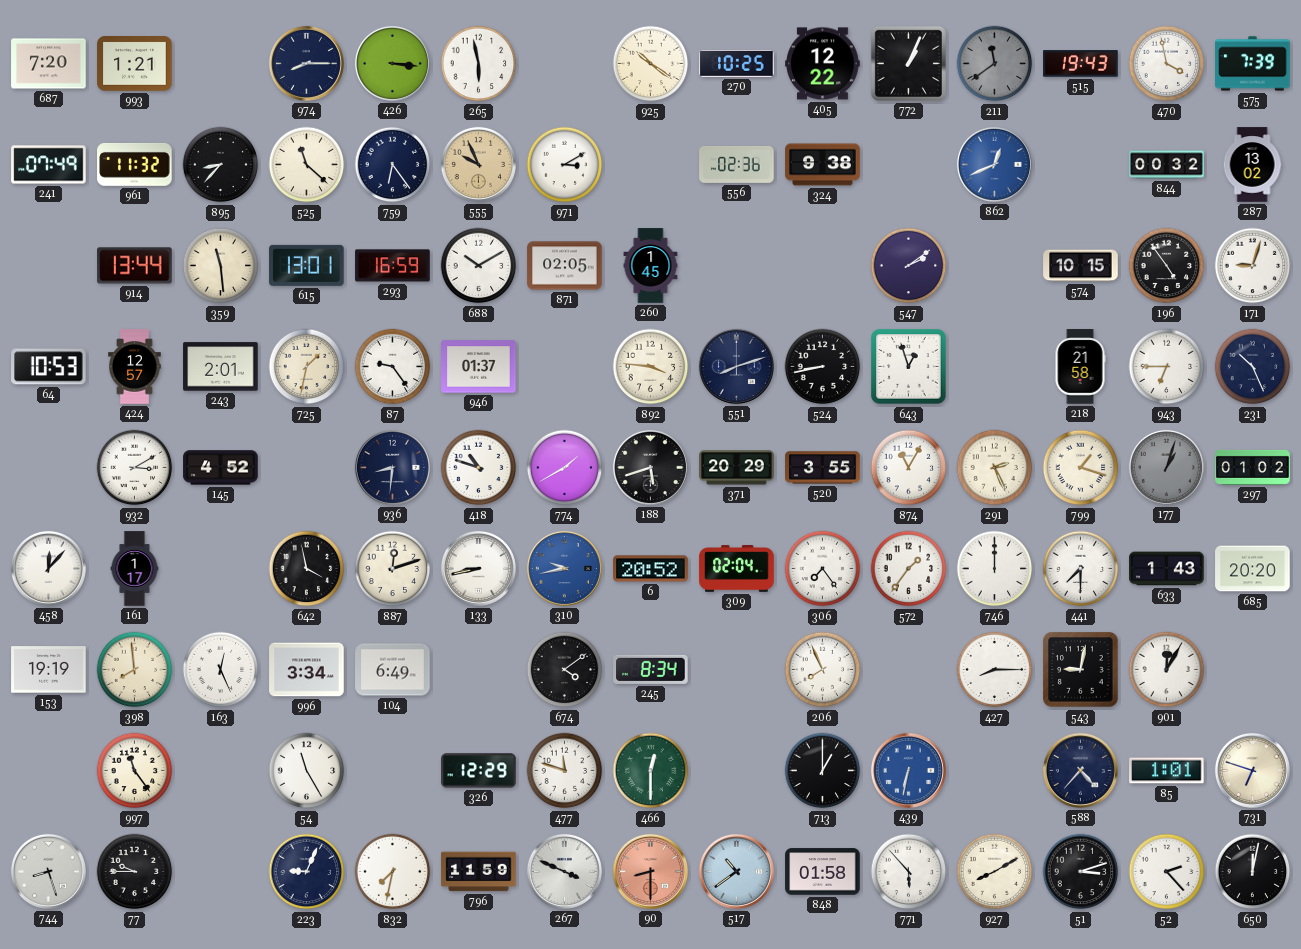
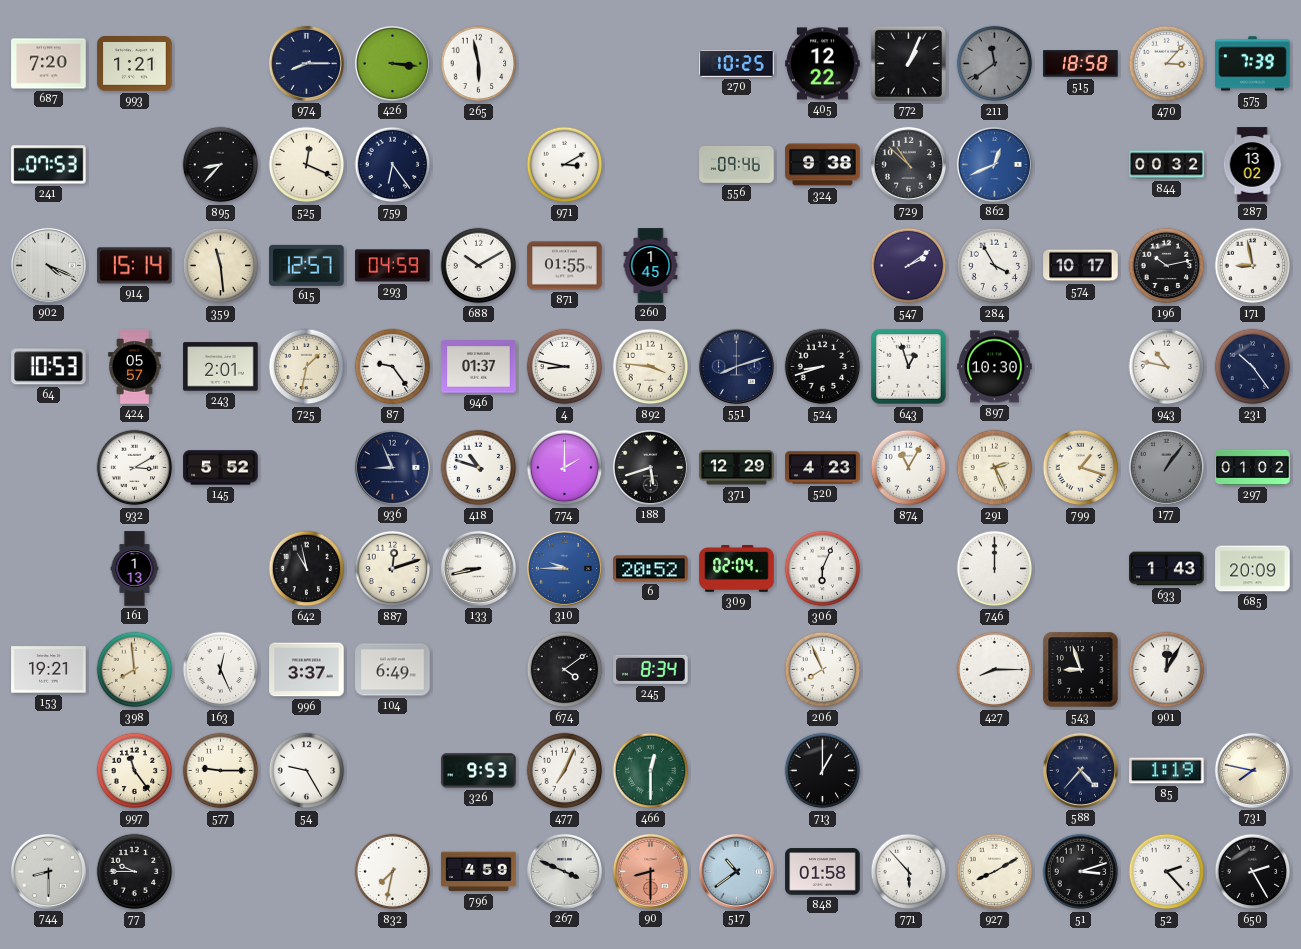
925: 10:21 -> none
515: 19:43 -> 18:58
470: 3:58 -> 3:07
241: 07:49 -> 07:53
961: 11:32 -> none
525: 11:22 -> 12:19
555: 9:56 -> none
556: 02:36 -> 09:46
729: none -> 10:52
902: none -> 4:19
914: 13:44 -> 15:14
615: 13:01 -> 12:57
293: 16:59 -> 04:59
871: 02:05 -> 01:55
284: none -> 3:55
574: 10:15 -> 10:17
196: 4:54 -> 10:13
171: 9:03 -> 8:58
424: 12:57 -> 05:57
4: none -> 8:47
524: 8:43 -> 8:42
897: none -> 10:30
218: 21:58 -> none
943: 6:45 -> 10:47
231: 10:26 -> 10:24
145: 4:52 -> 5:52
936: 8:31 -> 8:56
774: 1:40 -> 2:00
371: 20:29 -> 12:29
520: 3:55 -> 4:23
177: 1:03 -> 1:06
458: 12:07 -> none
161: 1:17 -> 1:13
642: 3:58 -> 10:58
310: 9:43 -> 9:45
306: 7:24 -> 6:04
572: 1:36 -> none
441: 7:30 -> none
685: 20:20 -> 20:09
153: 19:19 -> 19:21
996: 3:34 -> 3:37
543: 9:02 -> 8:57
577: none -> 9:15
54: 11:25 -> 9:25
326: 12:29 -> 9:53
477: 11:48 -> 7:04
439: 6:32 -> none
85: 1:01 -> 1:19
731: 6:48 -> 7:47
744: 8:27 -> 8:30
223: 9:04 -> none
796: 11:59 -> 4:59
650: 12:02 -> 2:25
